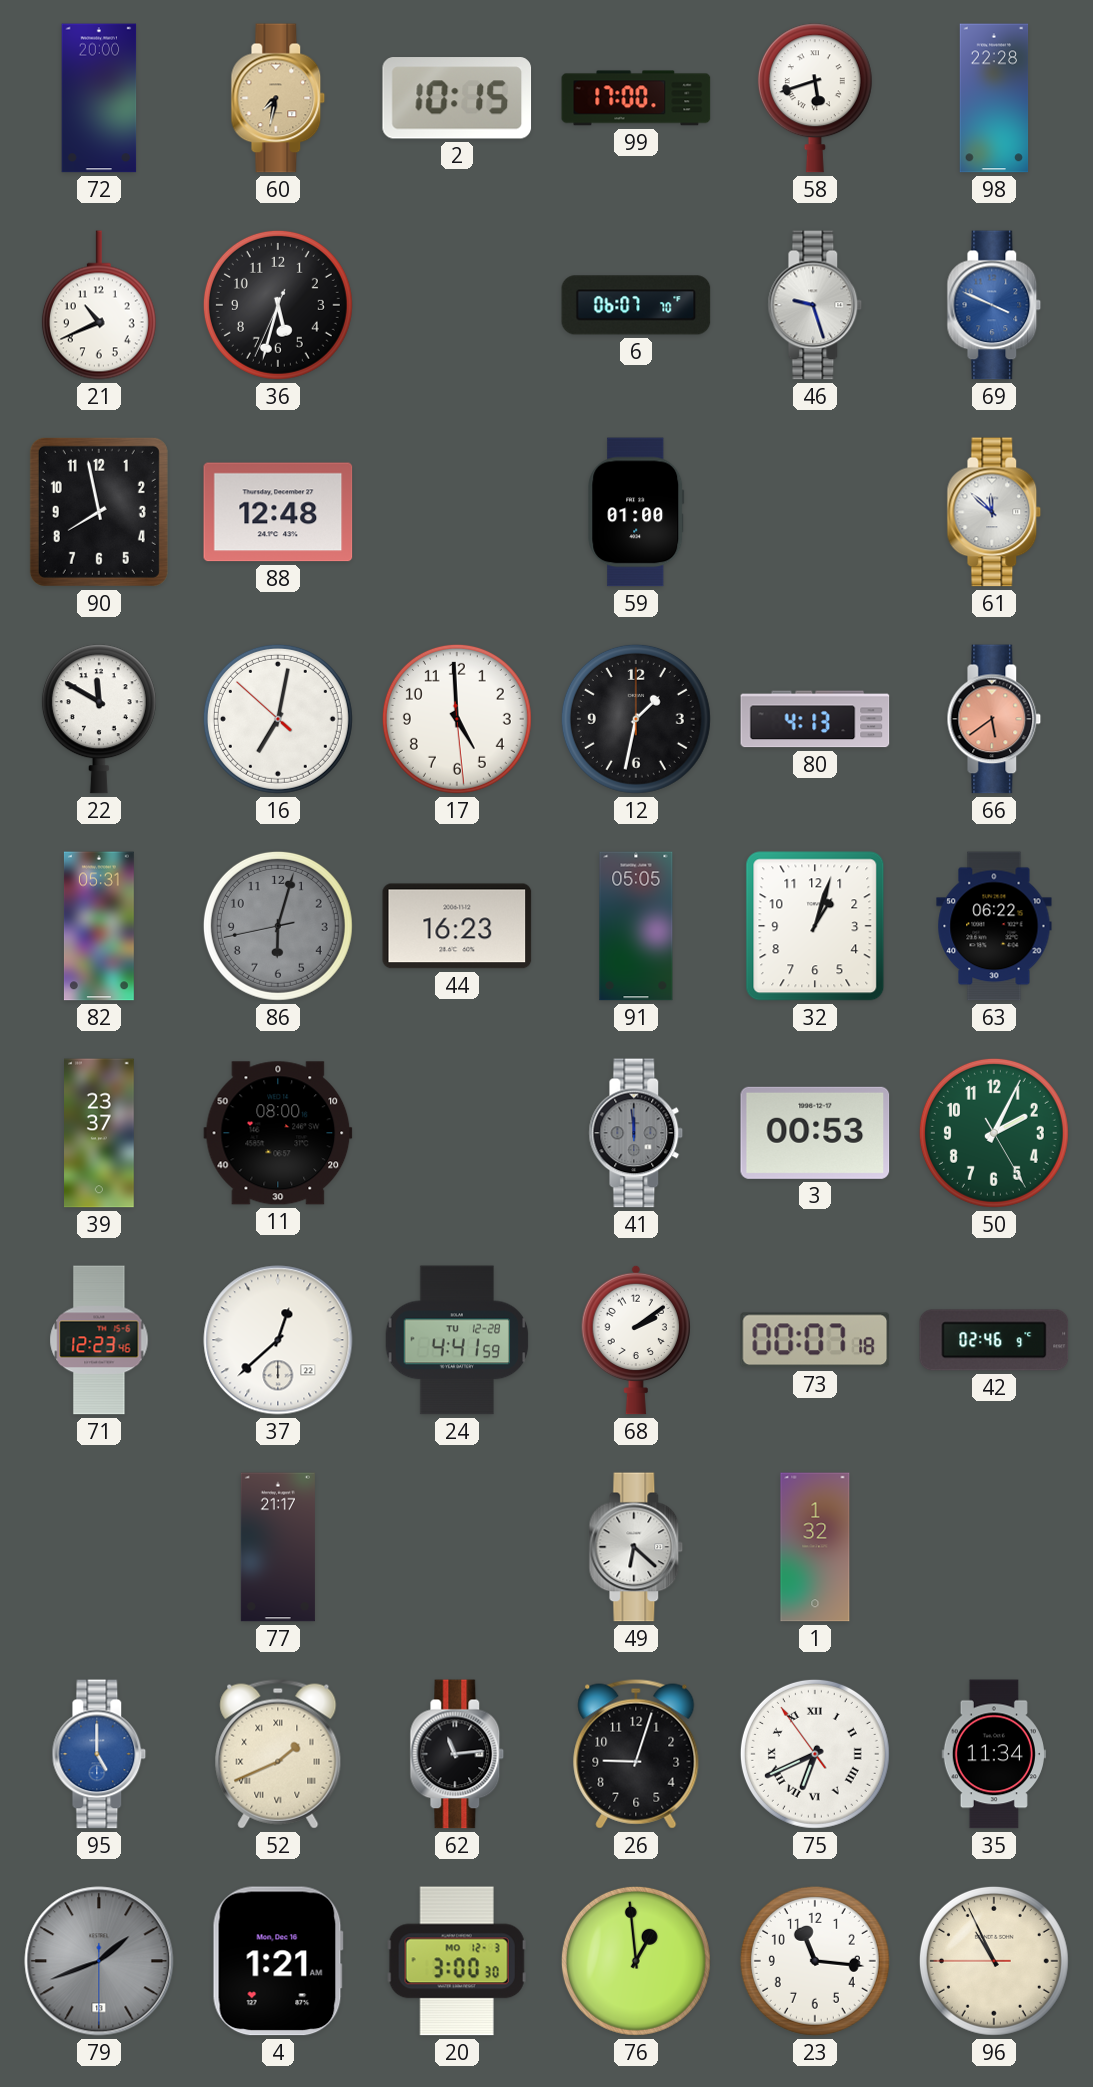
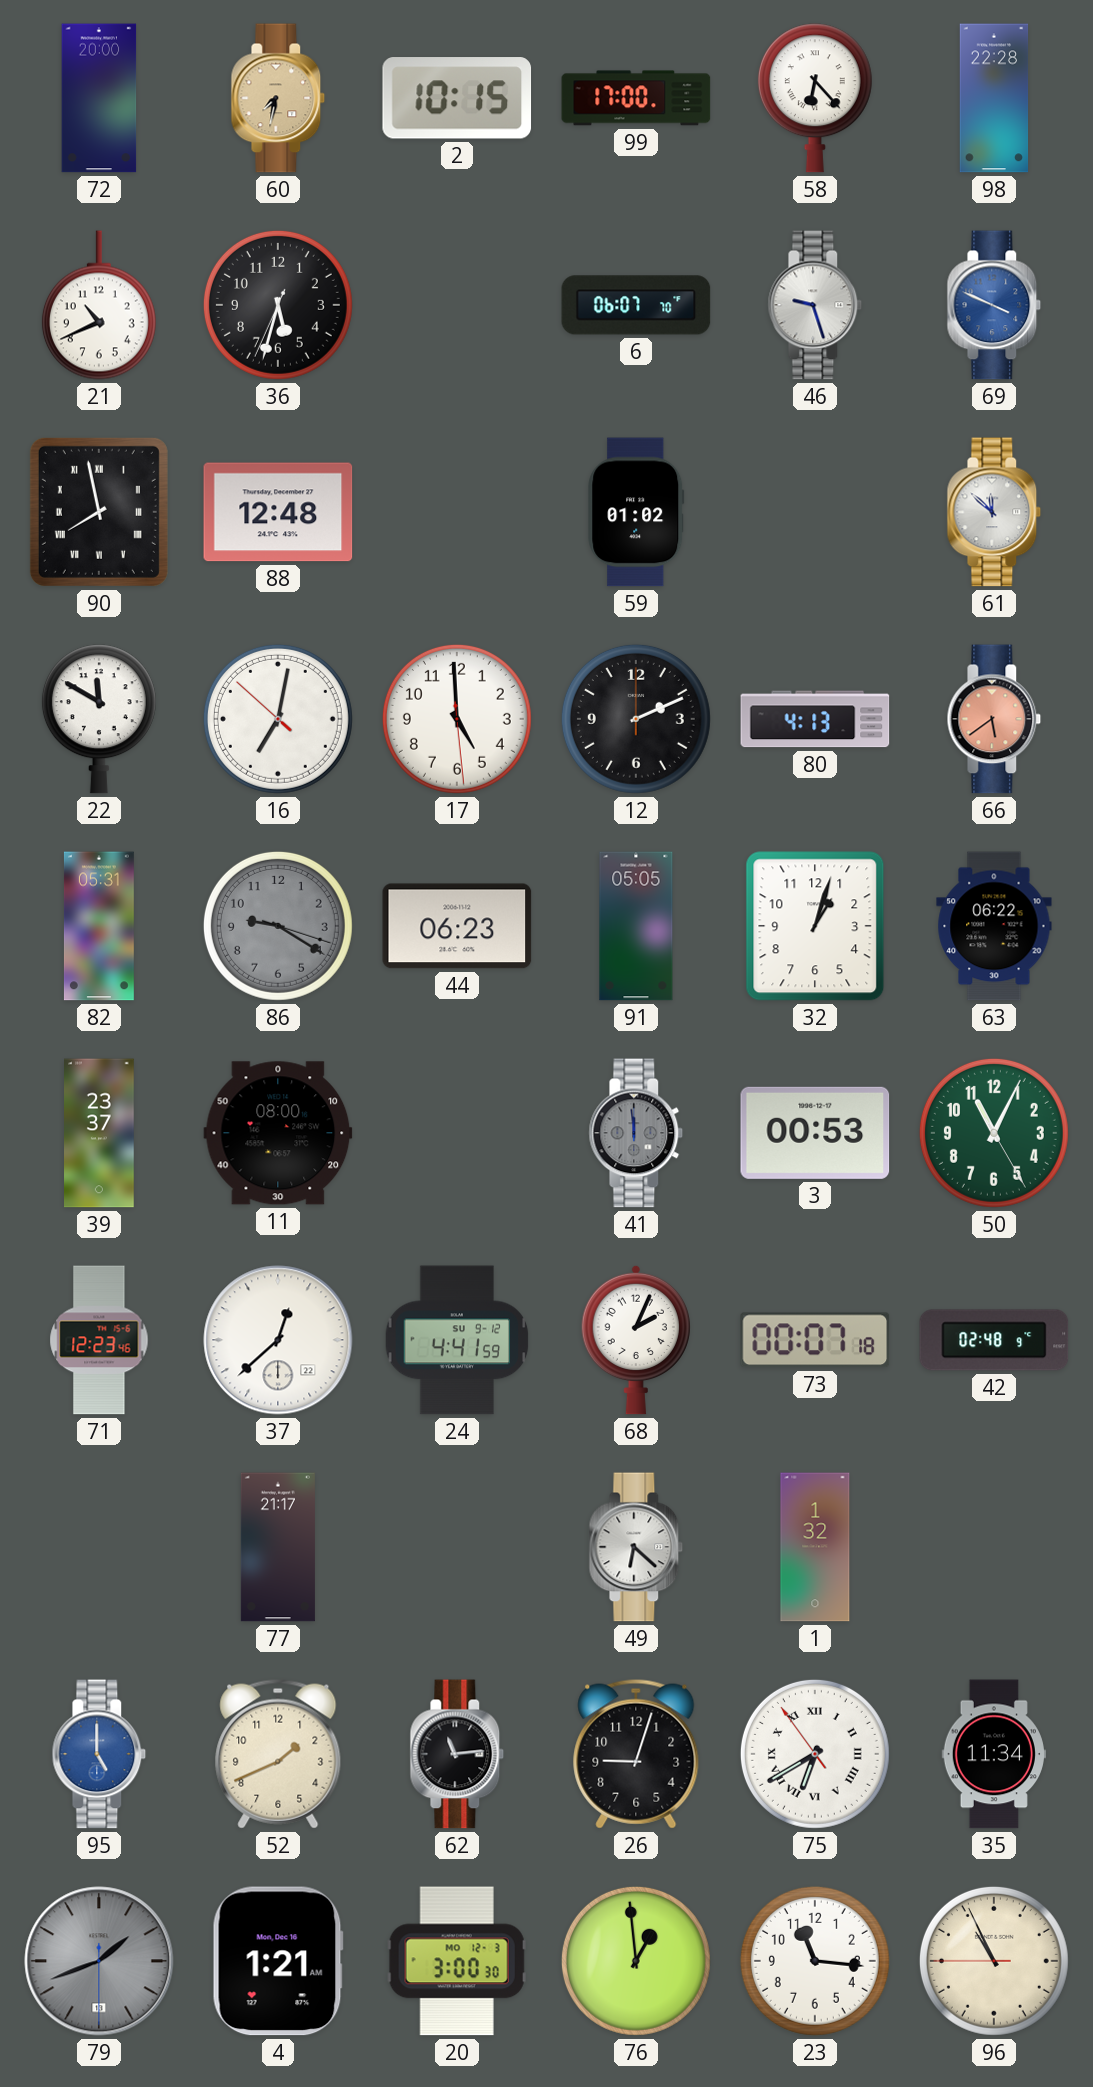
58: 5:42 -> 6:23
90 numerals: Arabic -> Roman
59: 01:00 -> 01:02
12: 1:32 -> 2:11
86: 6:02 -> 9:20
44: 16:23 -> 06:23
50: 2:04 -> 11:04
24 date: TU 12-28 -> SU 9-12
68: 2:09 -> 2:04
42: 02:46 -> 02:48
52 numerals: Roman -> Arabic
75: 6:40 -> 6:39
